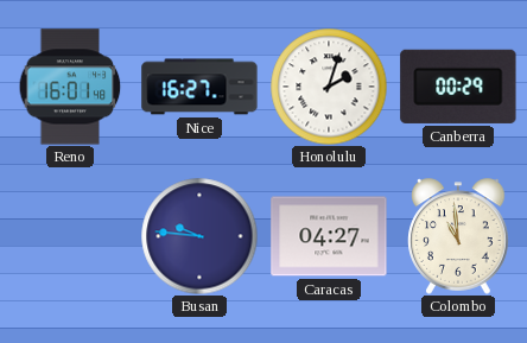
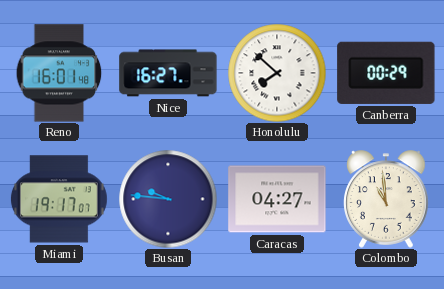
Honolulu: 2:03 -> 7:52
Miami: none -> 19:17
